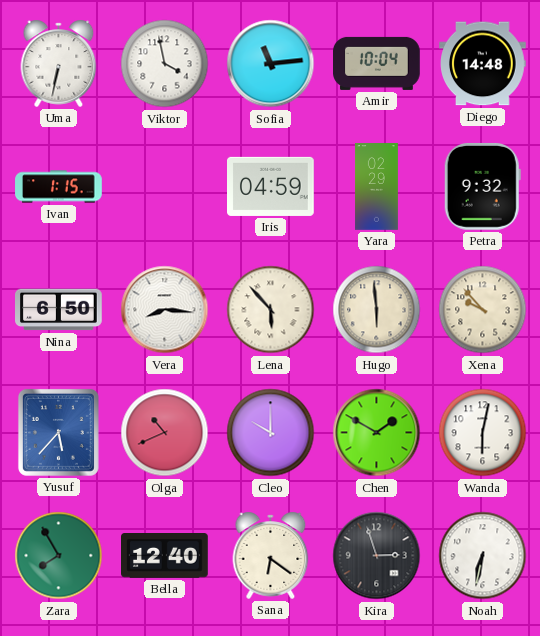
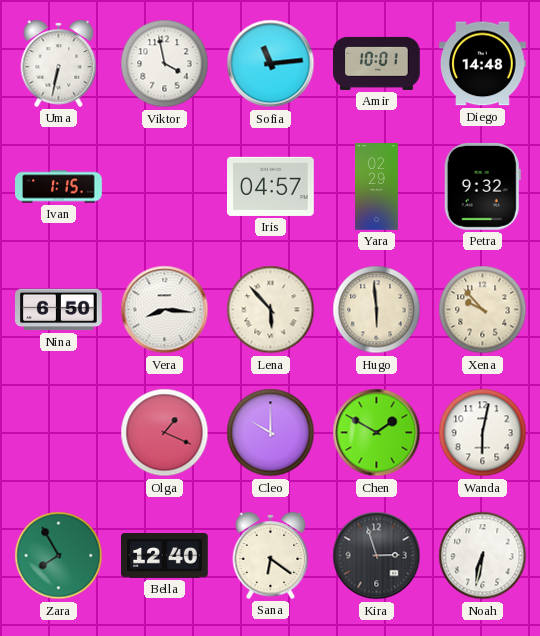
Amir: 10:04 -> 10:01
Iris: 04:59 -> 04:57
Yusuf: 5:37 -> none
Olga: 10:41 -> 1:19
